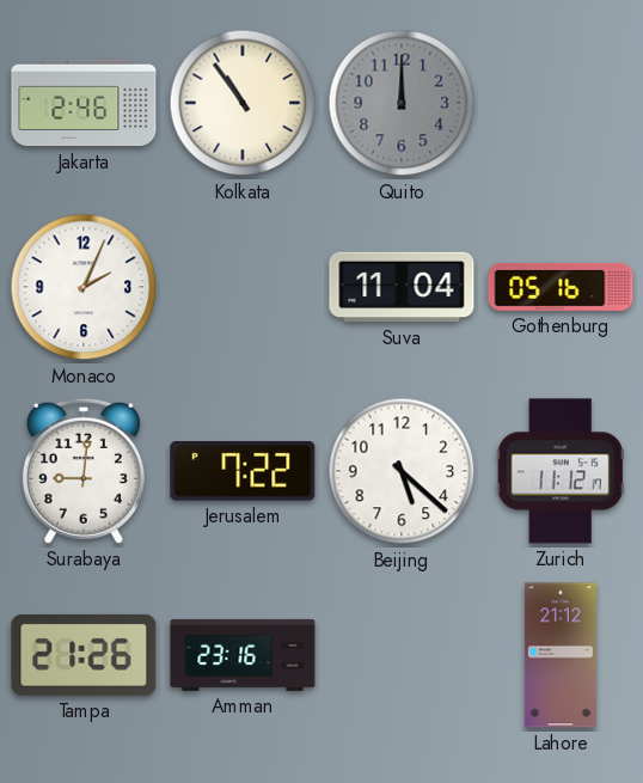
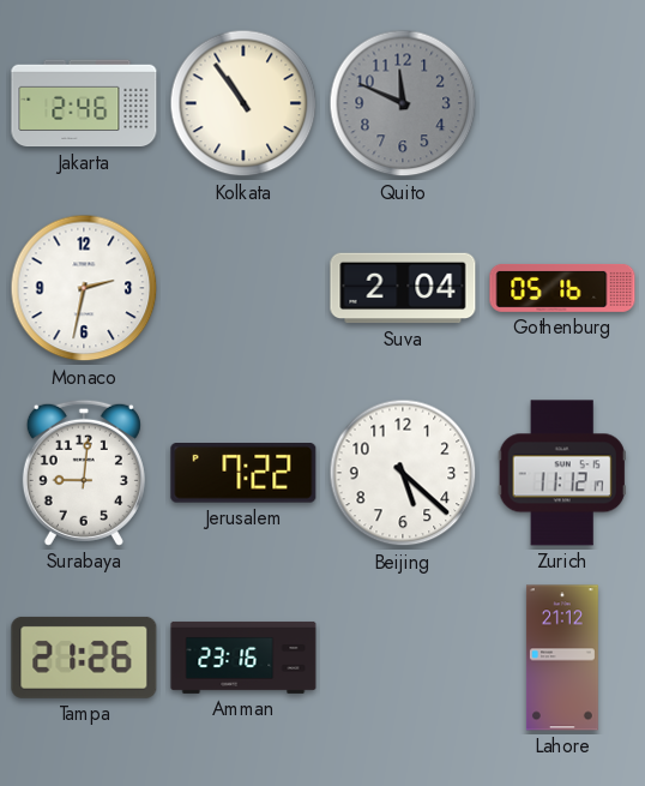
Quito: 12:00 -> 11:49
Monaco: 2:04 -> 2:32
Suva: 11:04 -> 2:04
